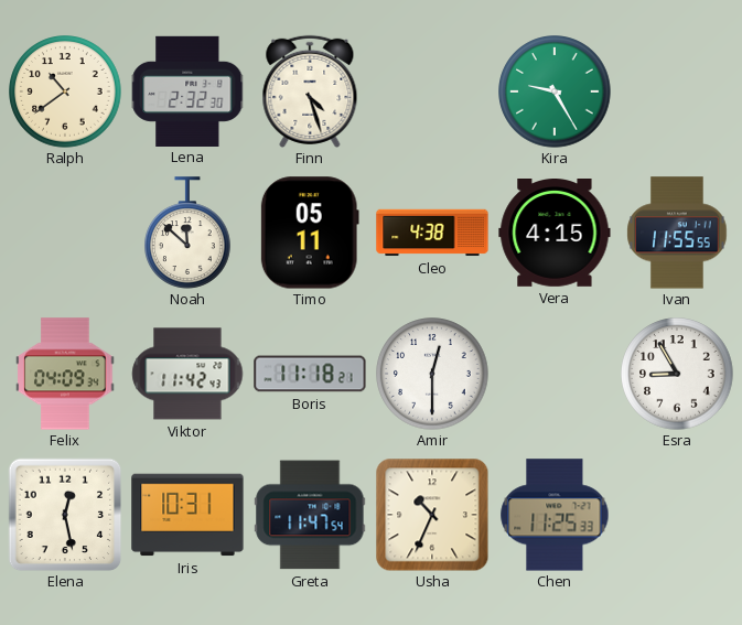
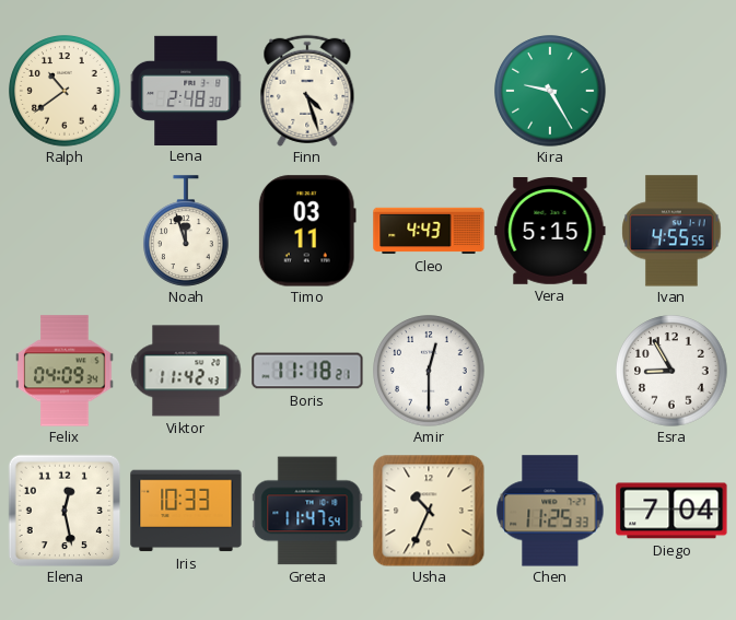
Lena: 2:32 -> 2:48
Noah: 11:52 -> 11:57
Timo: 05:11 -> 03:11
Cleo: 4:38 -> 4:43
Vera: 4:15 -> 5:15
Ivan: 11:55 -> 4:55
Iris: 10:31 -> 10:33
Diego: none -> 7:04
